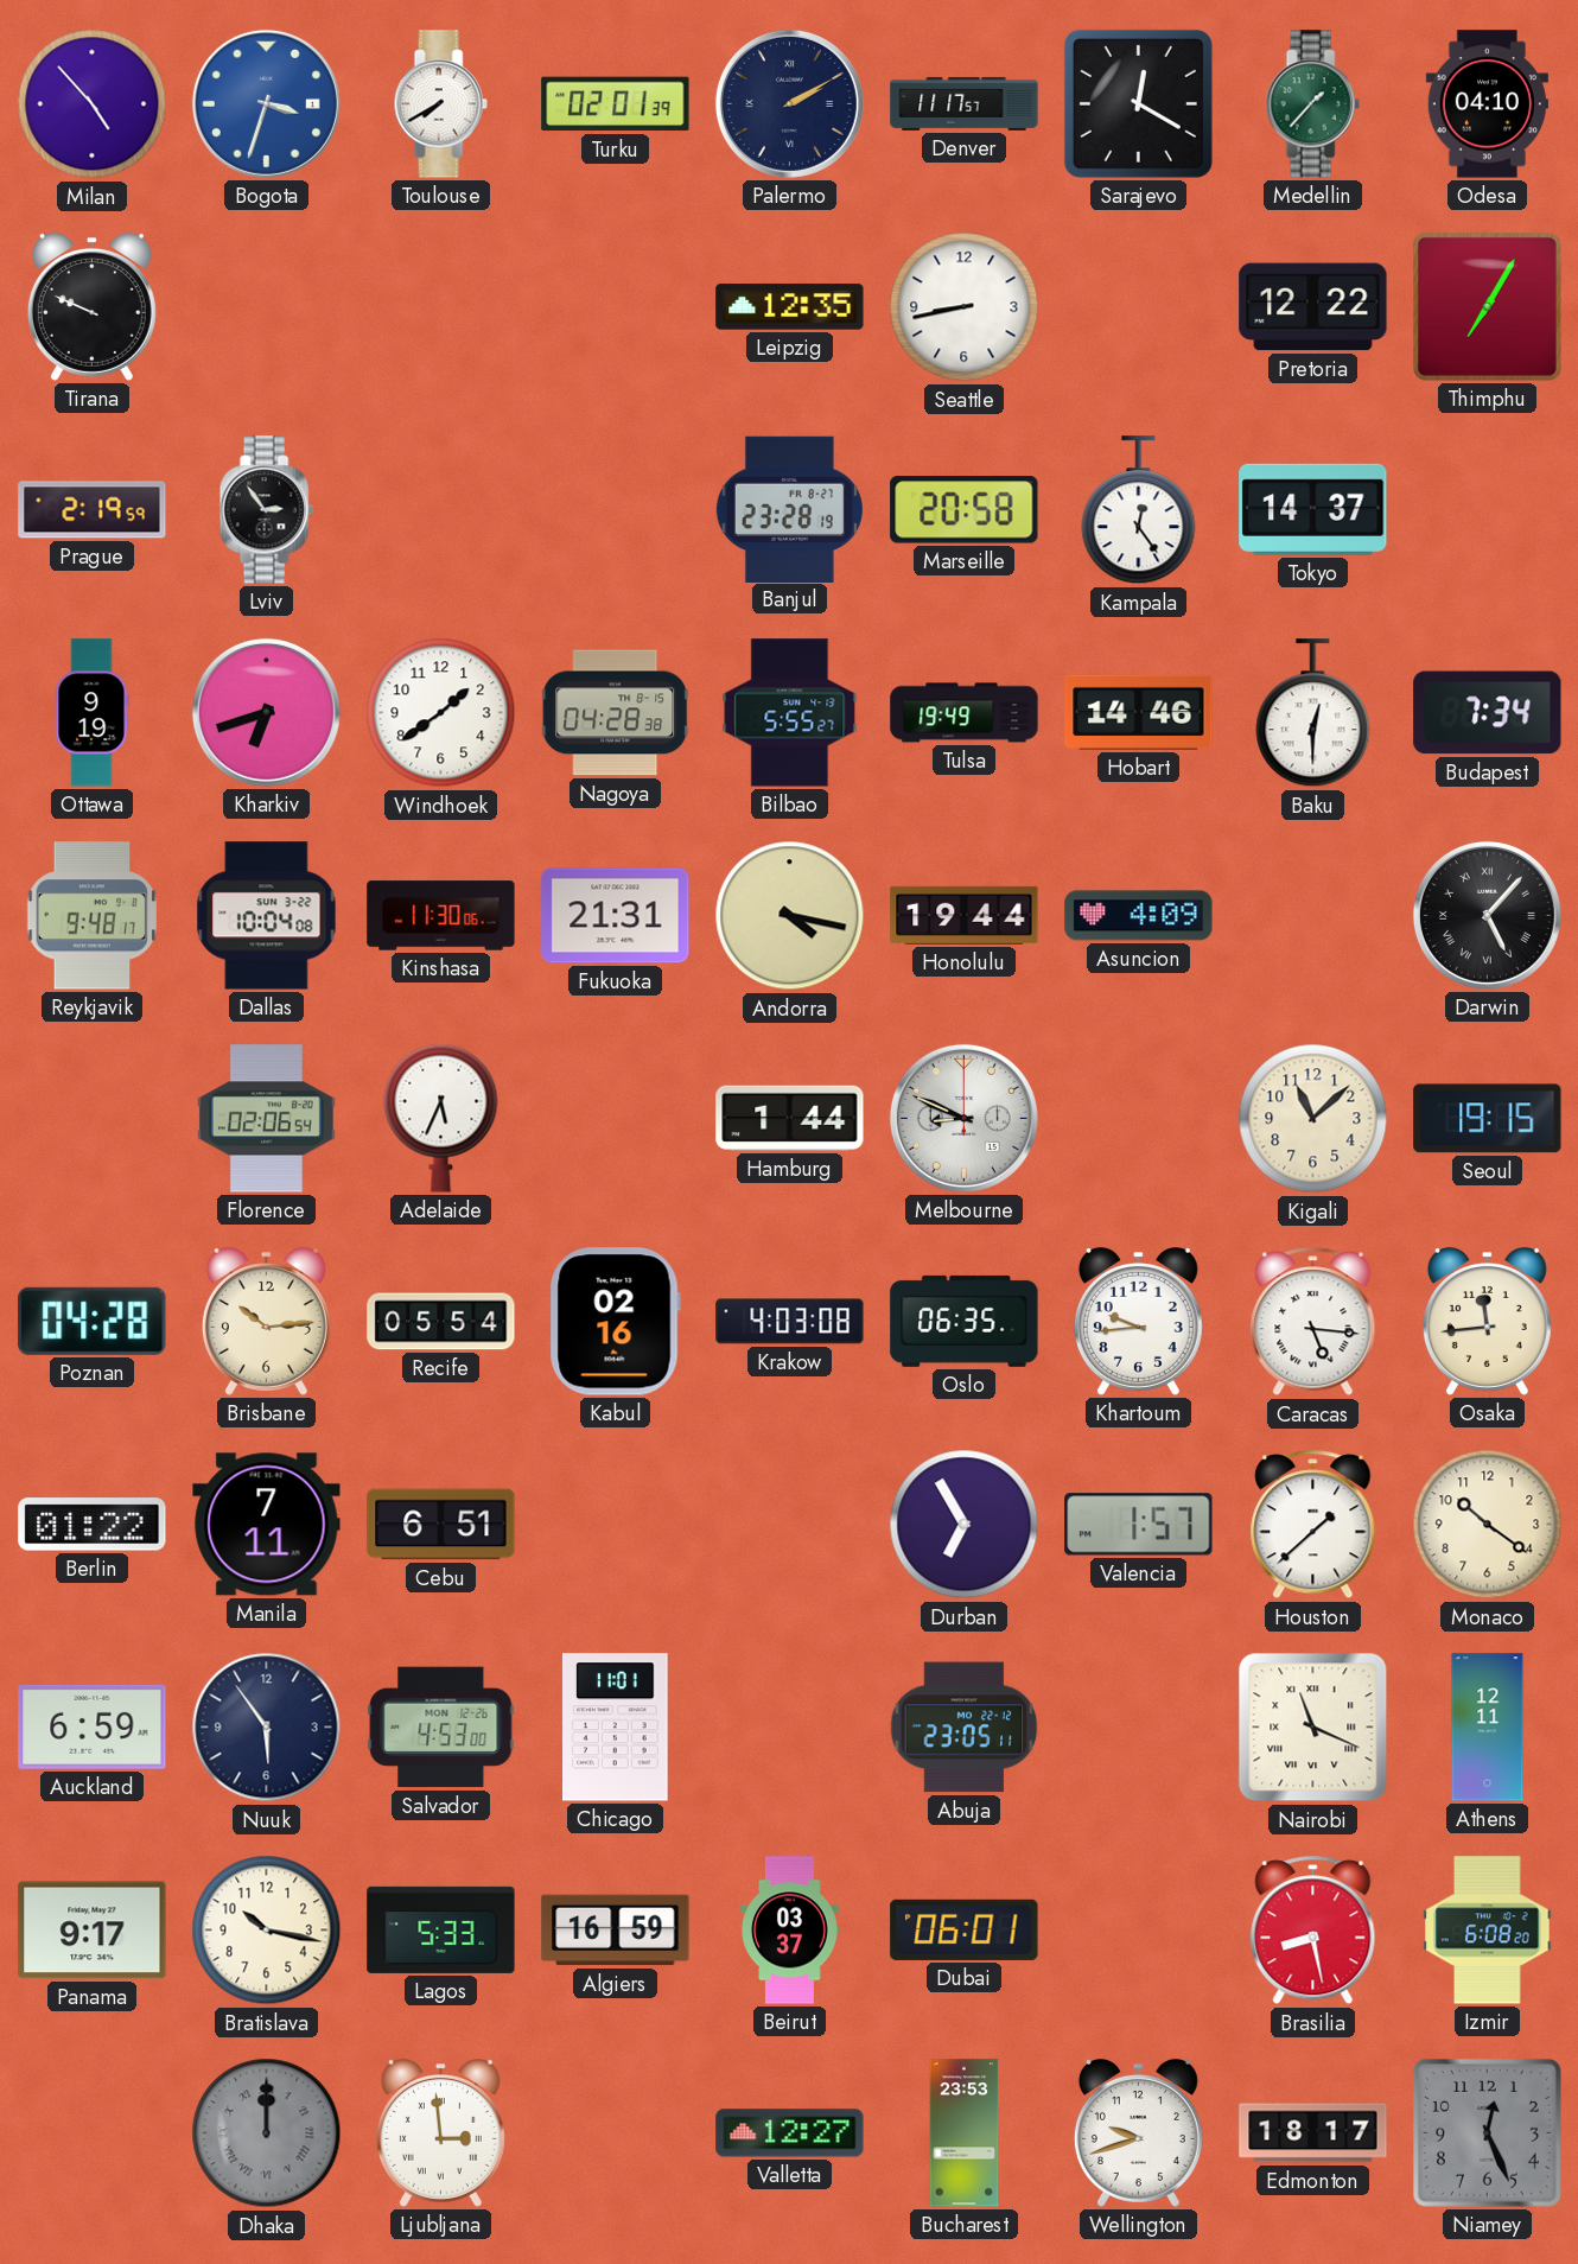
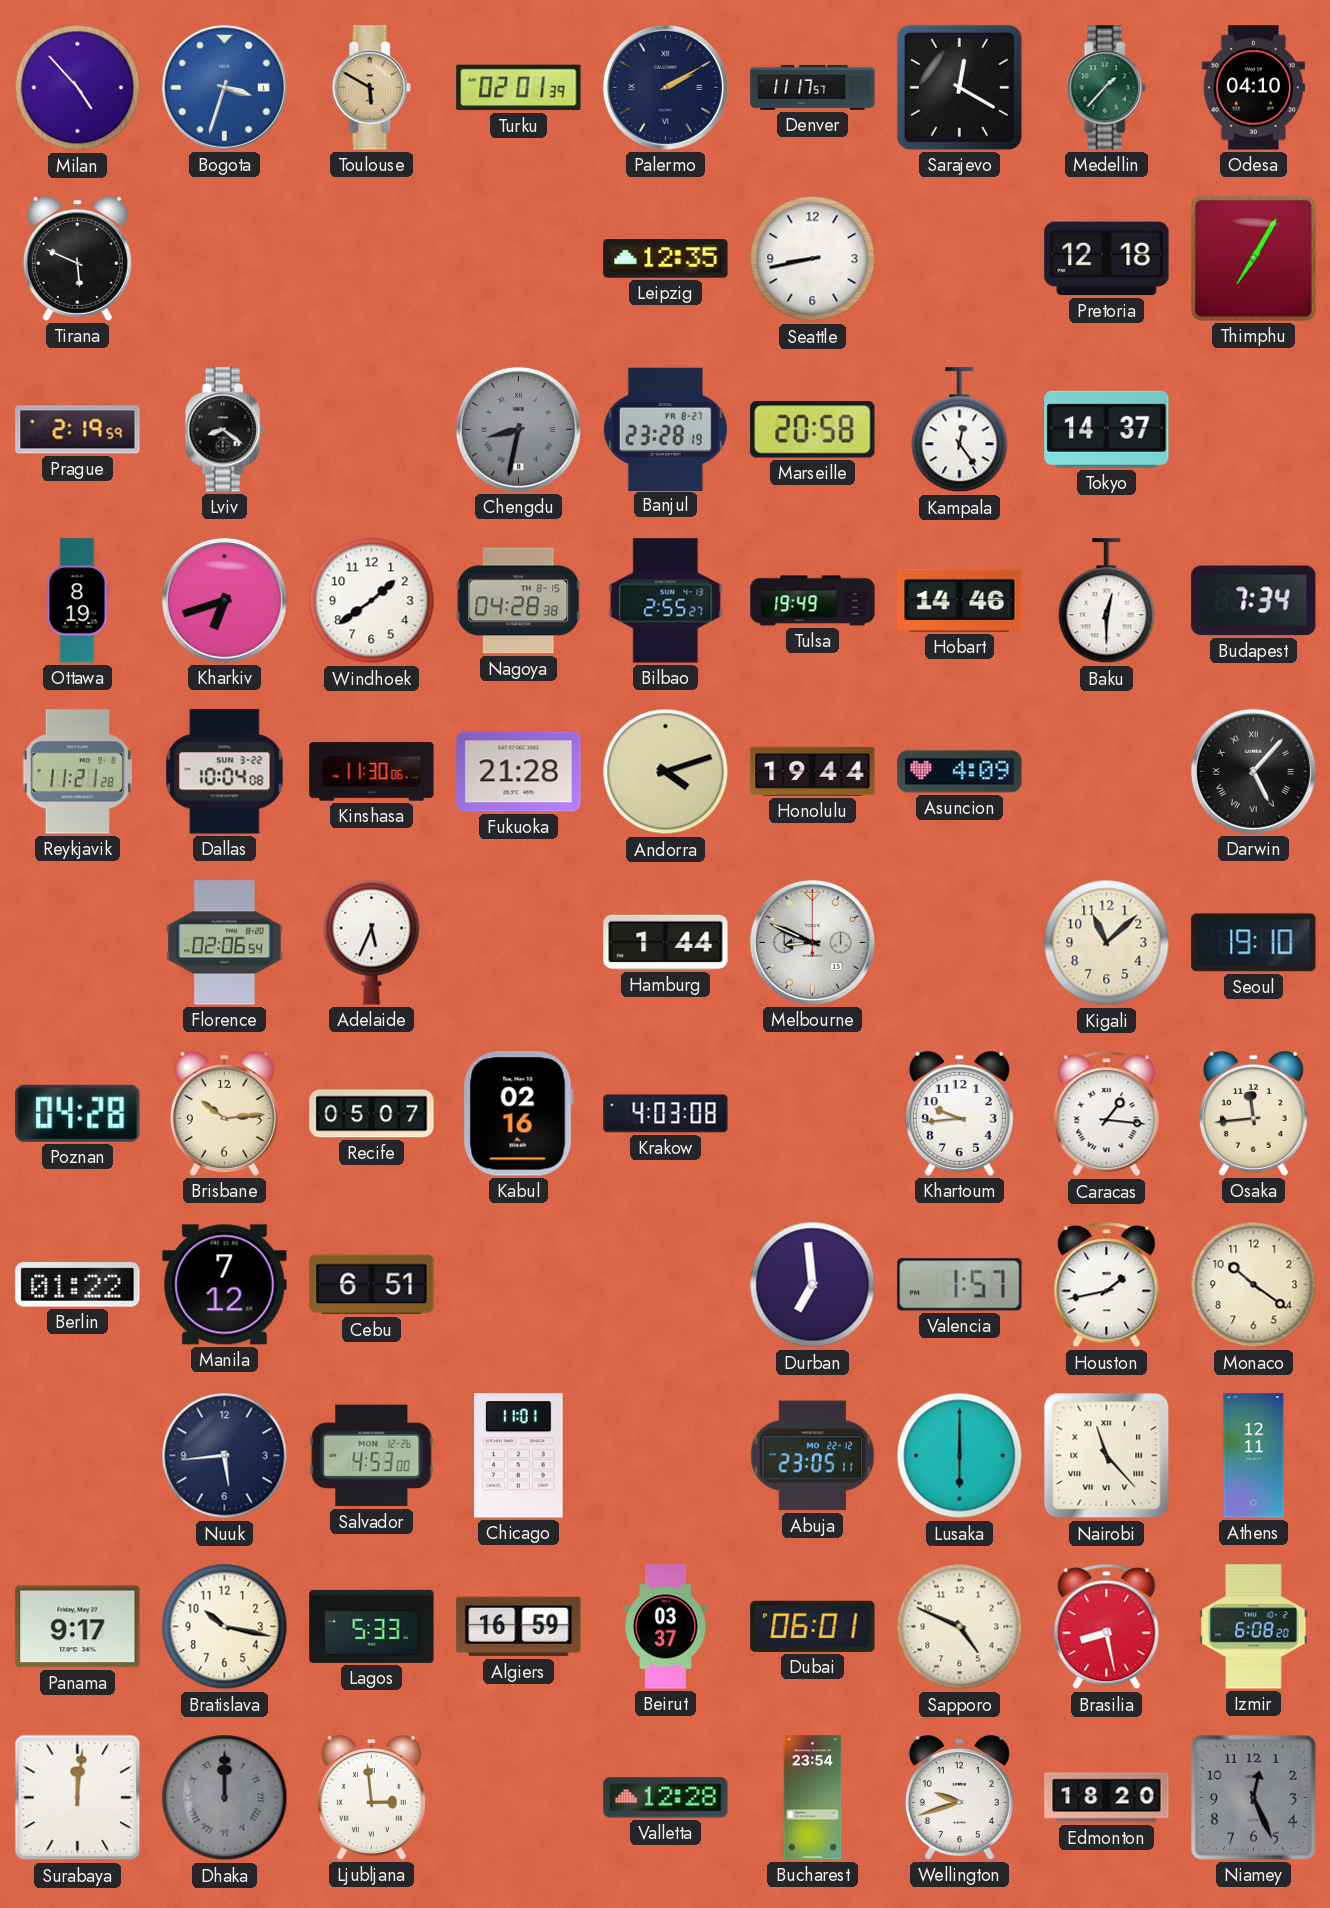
Toulouse: 7:40 -> 5:50
Toulouse dial: white -> champagne
Tirana: 9:49 -> 5:49
Pretoria: 12:22 -> 12:18
Lviv: 2:54 -> 8:21
Chengdu: none -> 8:32
Ottawa: 9:19 -> 8:19
Bilbao: 5:55 -> 2:55
Reykjavik: 9:48 -> 11:21
Fukuoka: 21:31 -> 21:28
Andorra: 4:17 -> 4:12
Seoul: 19:15 -> 19:10
Recife: 05:54 -> 05:07
Oslo: 06:35 -> none
Caracas: 5:16 -> 1:16
Manila: 7:11 -> 7:12
Durban: 6:55 -> 6:59
Houston: 1:38 -> 1:43
Auckland: 6:59 -> none
Nuuk: 5:54 -> 5:44
Lusaka: none -> 6:00
Nairobi: 11:19 -> 11:23
Sapporo: none -> 4:49
Surabaya: none -> 12:01
Valletta: 12:27 -> 12:28
Bucharest: 23:53 -> 23:54
Edmonton: 18:17 -> 18:20
